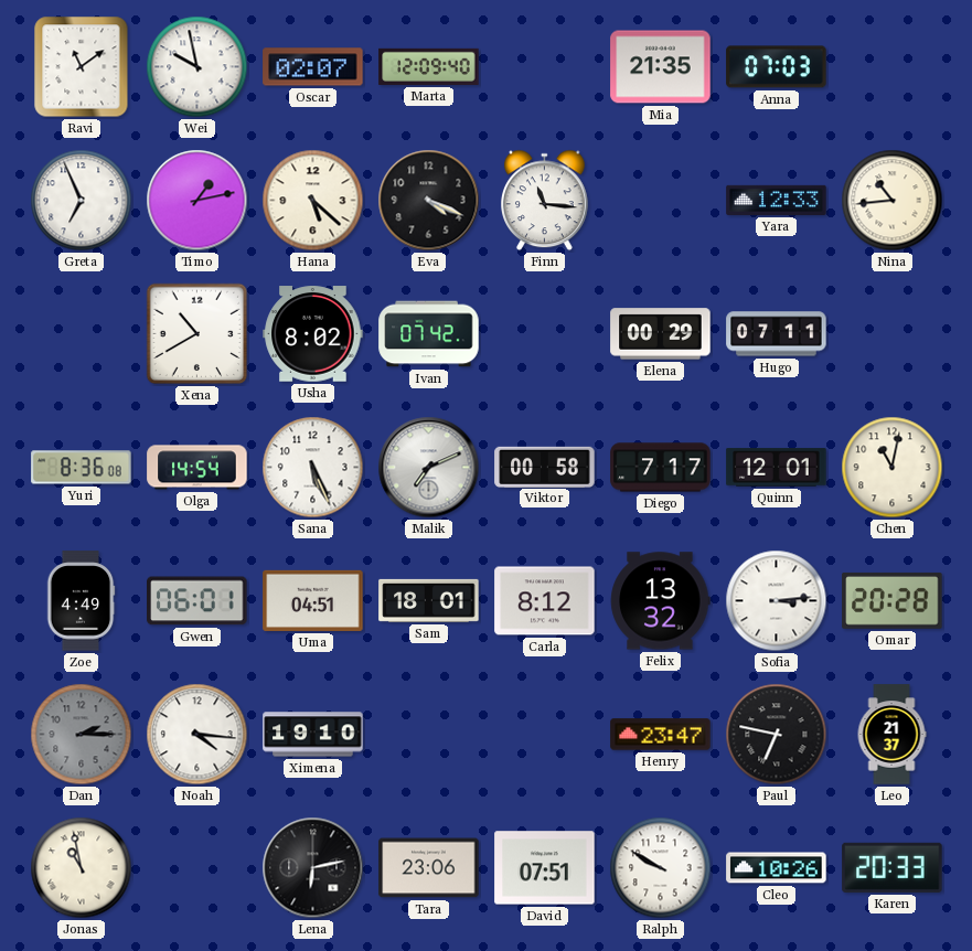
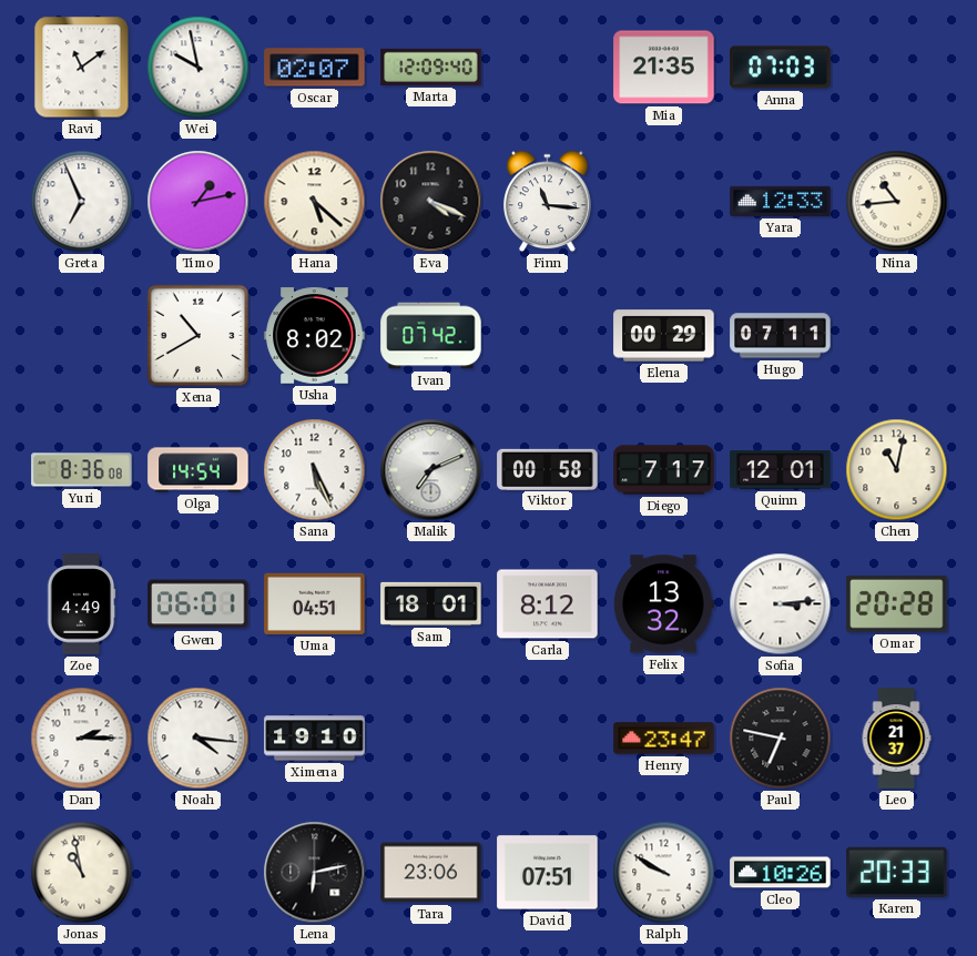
Dan dial: grey -> white
